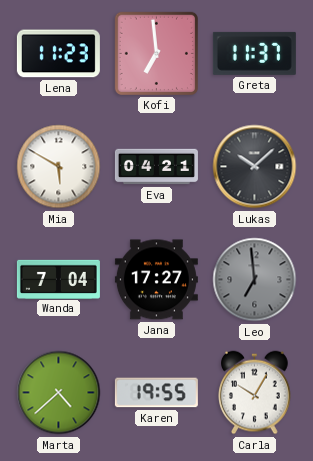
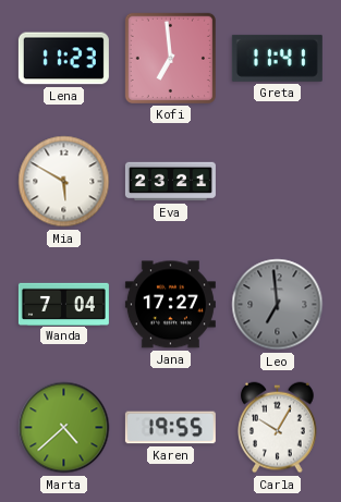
Greta: 11:37 -> 11:41
Eva: 04:21 -> 23:21
Lukas: 10:08 -> none
